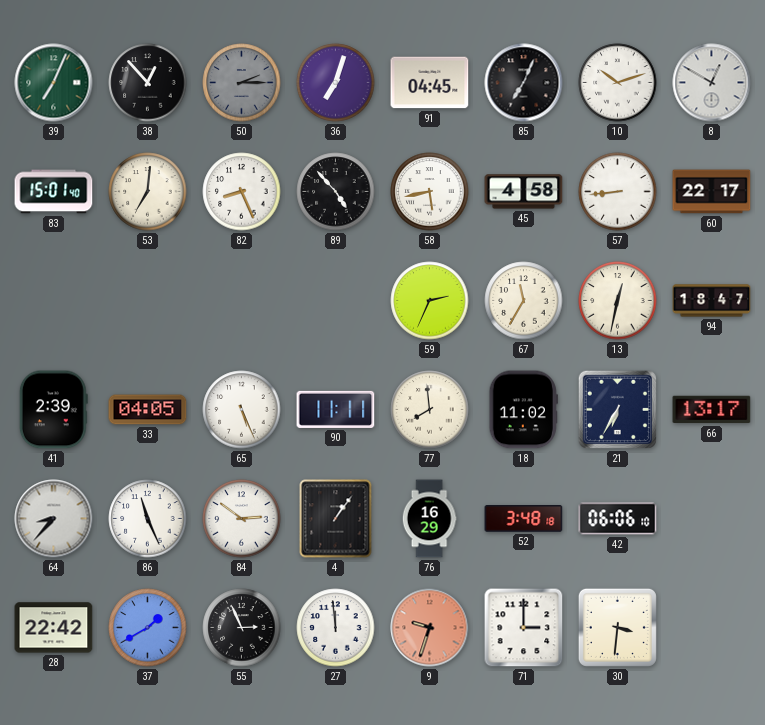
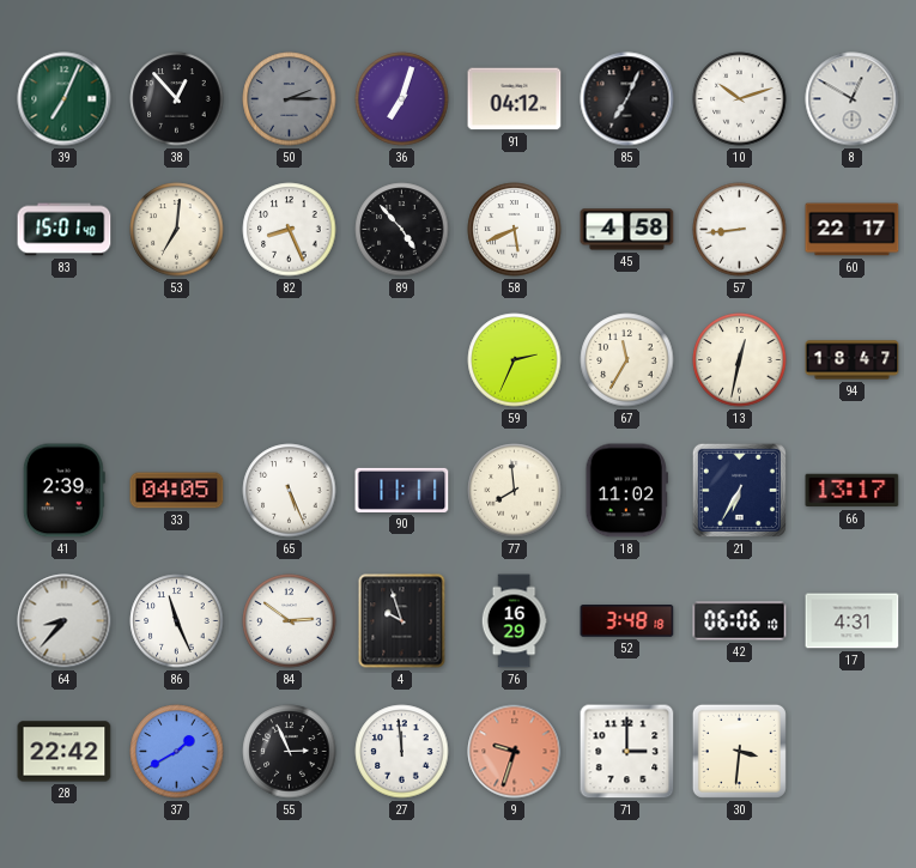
91: 04:45 -> 04:12
58: 5:43 -> 5:41
4: 1:06 -> 9:57
17: none -> 4:31
